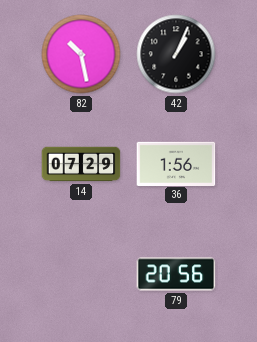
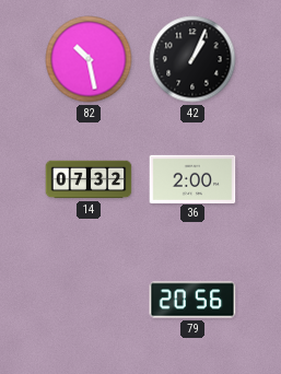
14: 07:29 -> 07:32
36: 1:56 -> 2:00
